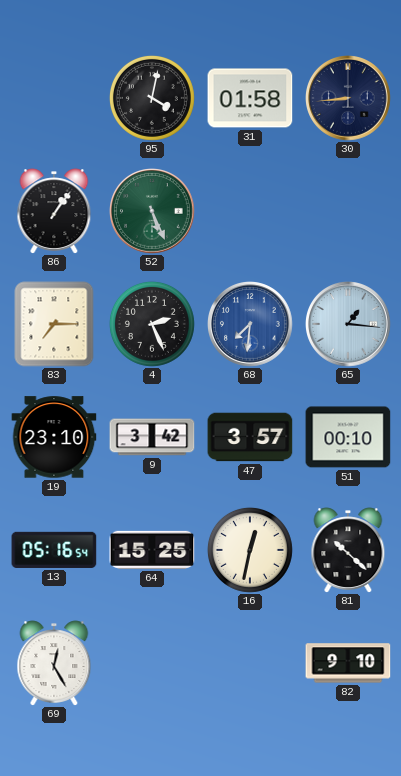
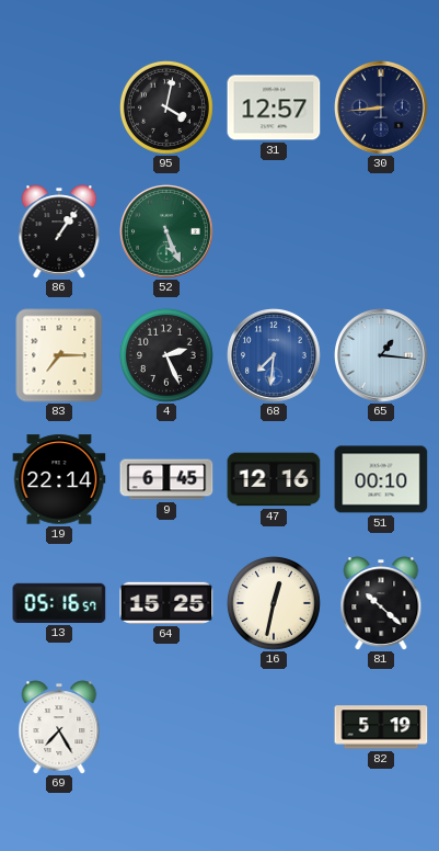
31: 01:58 -> 12:57
19: 23:10 -> 22:14
9: 3:42 -> 6:45
47: 3:57 -> 12:16
13: 05:16:54 -> 05:16:57
69: 12:25 -> 7:25
82: 9:10 -> 5:19
